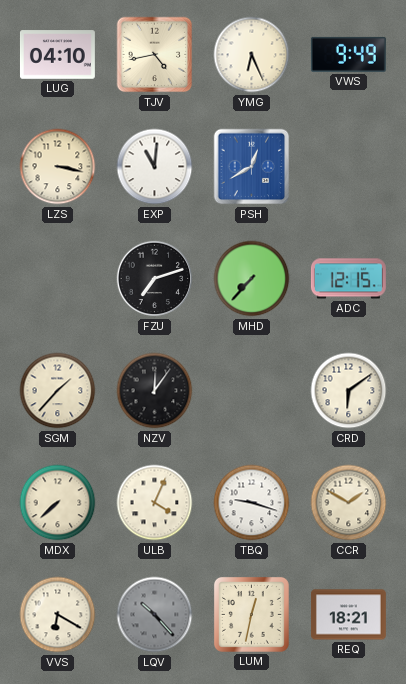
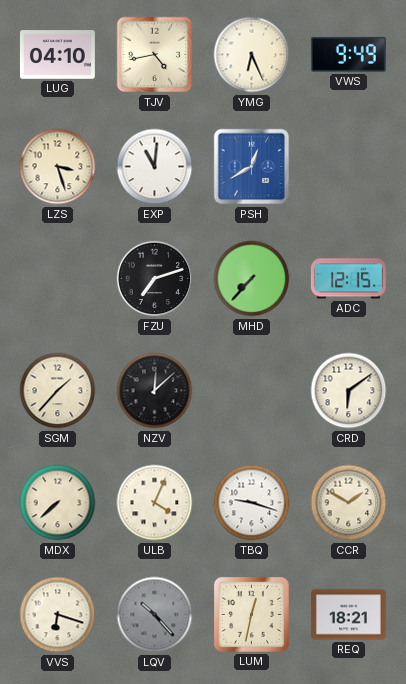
LZS: 3:17 -> 3:27
NZV: 12:06 -> 12:08
VVS: 6:20 -> 6:18
